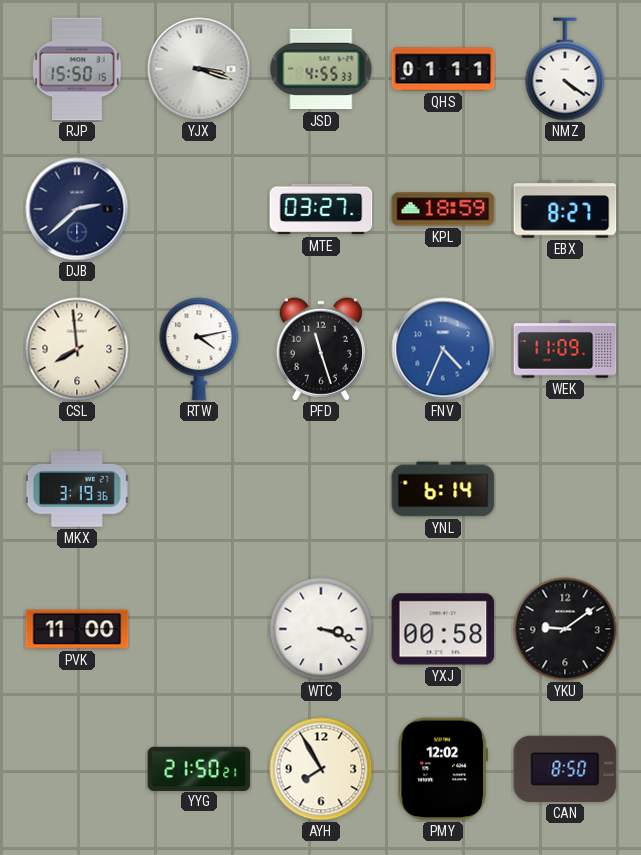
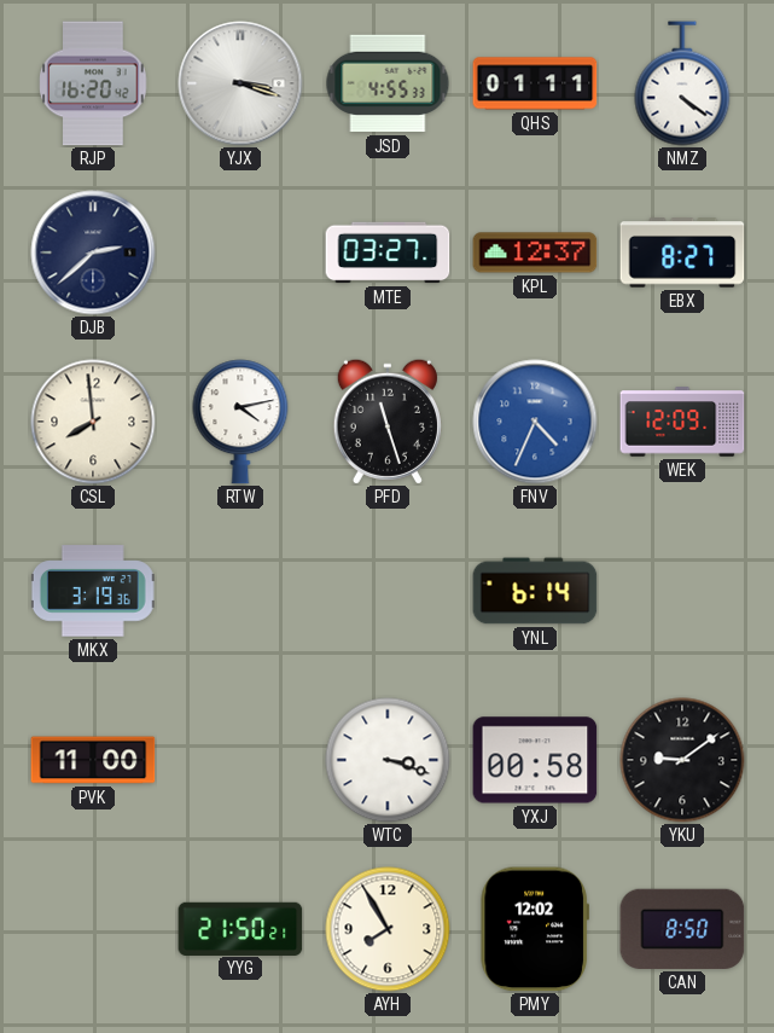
RJP: 15:50 -> 16:20
KPL: 18:59 -> 12:37
WEK: 11:09 -> 12:09
